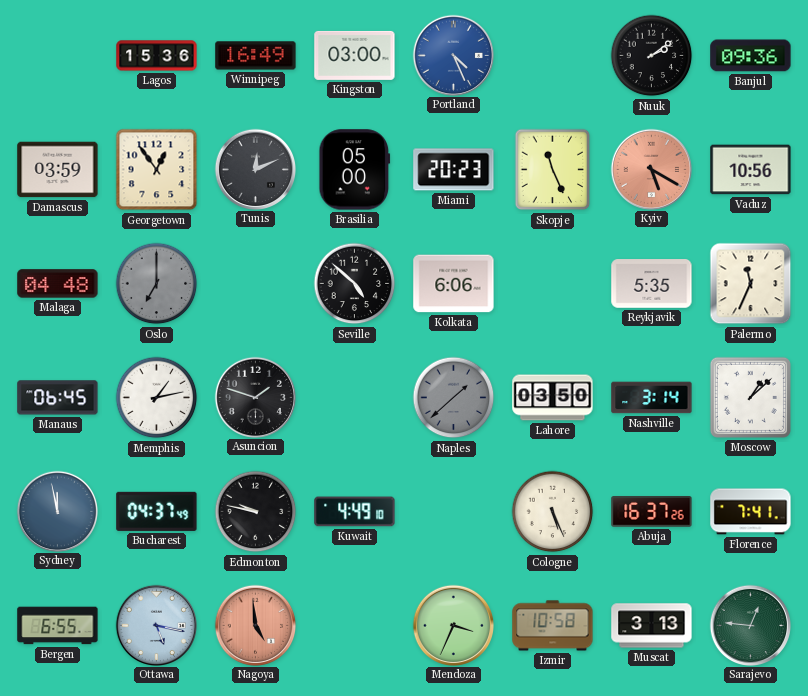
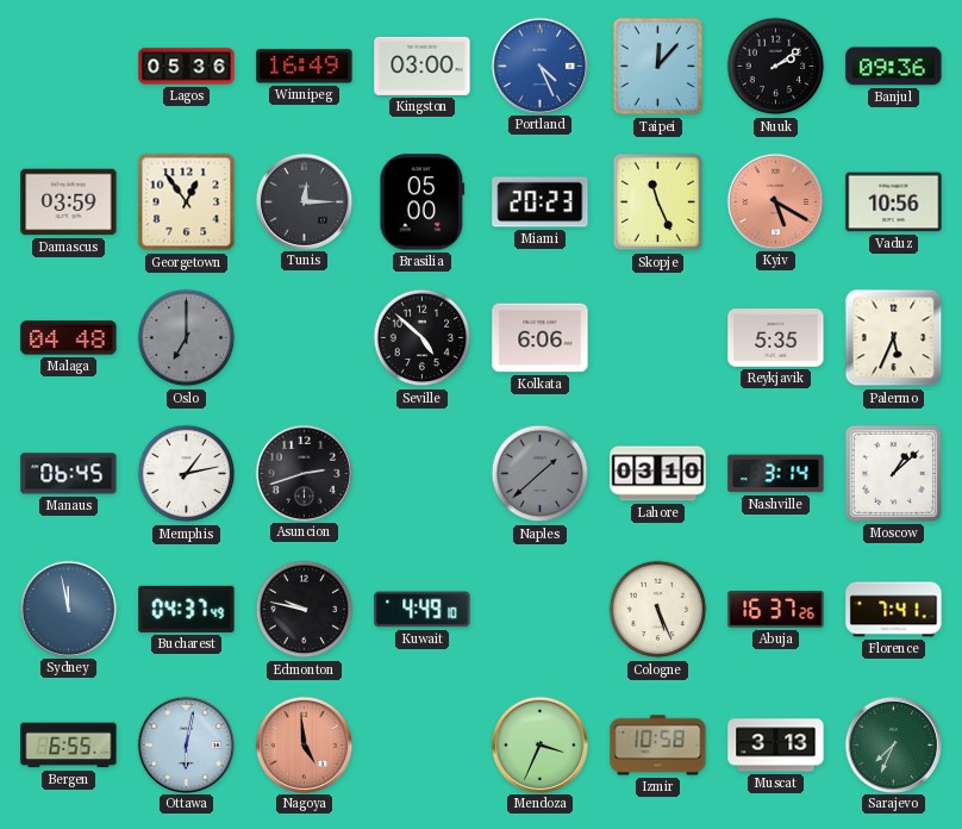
Lagos: 15:36 -> 05:36
Taipei: none -> 12:07
Tunis: 12:11 -> 12:15
Palermo: 11:34 -> 5:34
Asuncion: 1:48 -> 2:42
Lahore: 03:50 -> 03:10
Ottawa: 5:17 -> 6:02
Sarajevo: 12:46 -> 7:34
